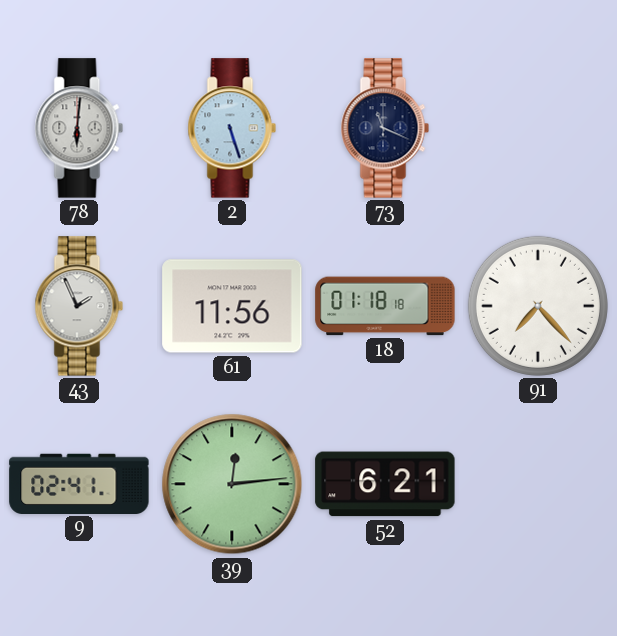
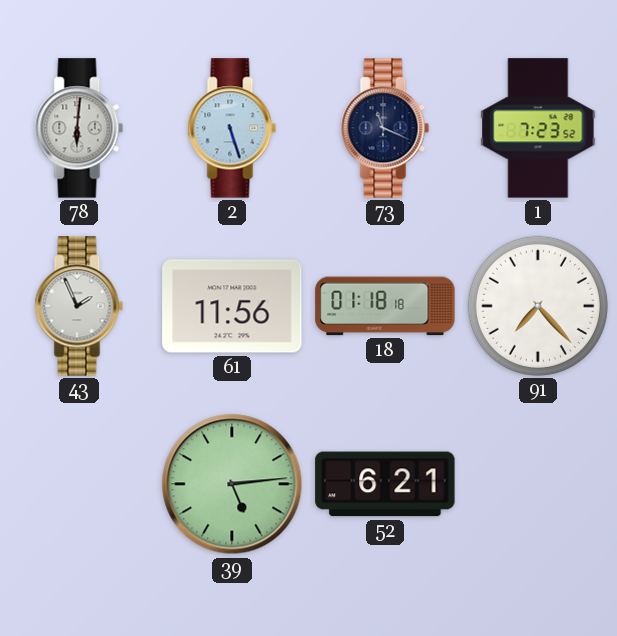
1: none -> 7:23
9: 02:41 -> none
39: 12:14 -> 5:14
